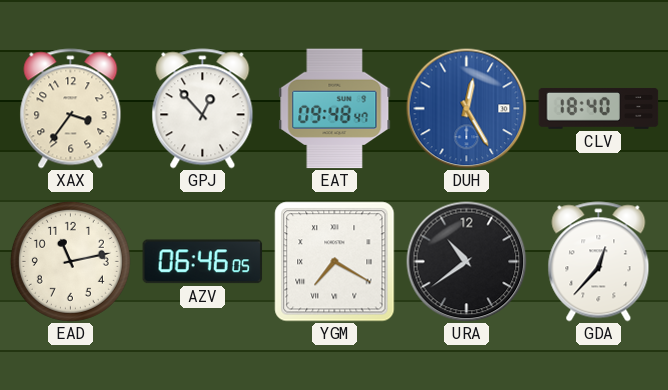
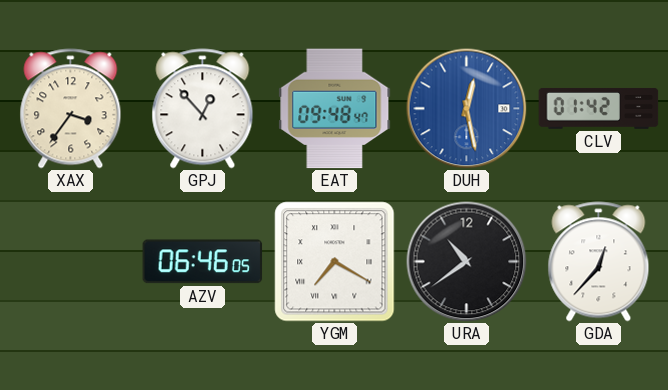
DUH: 12:25 -> 12:28
CLV: 18:40 -> 01:42
EAD: 11:13 -> none
